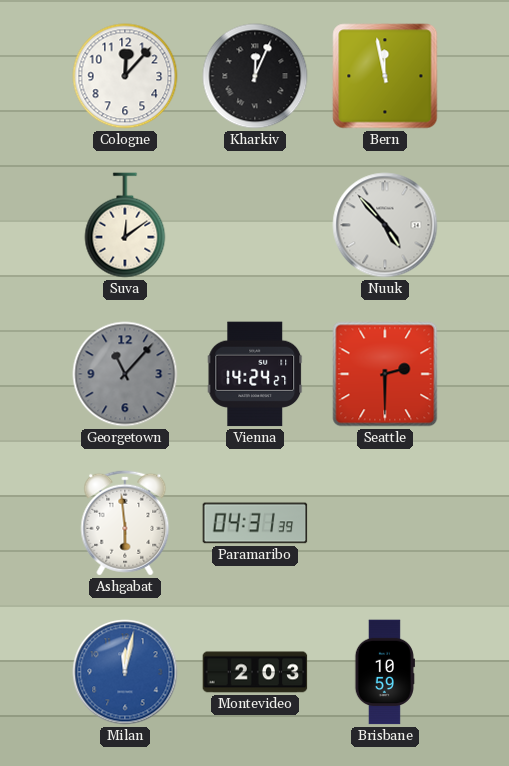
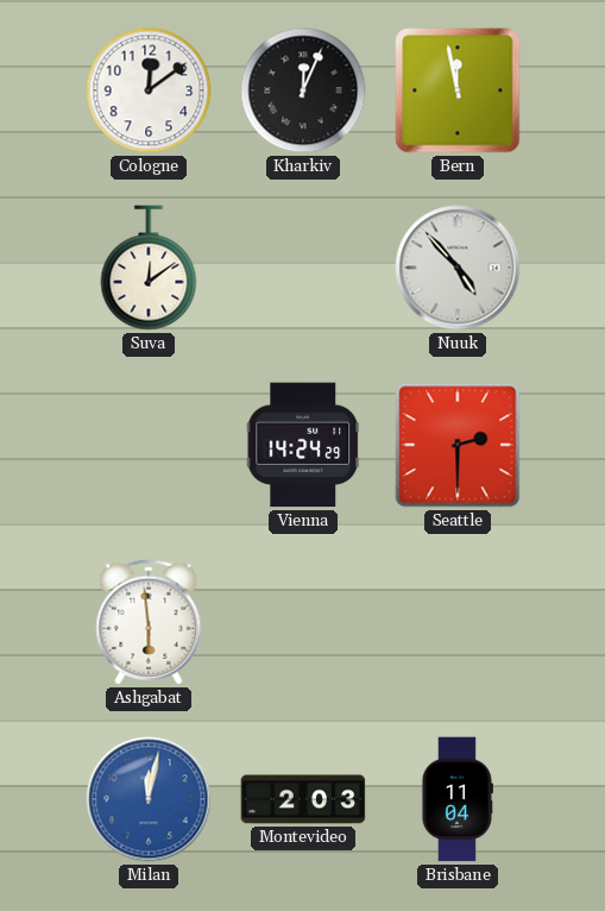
Cologne: 12:07 -> 12:09
Georgetown: 11:07 -> none
Vienna: 14:24:27 -> 14:24:29
Paramaribo: 04:31 -> none
Brisbane: 10:59 -> 11:04
